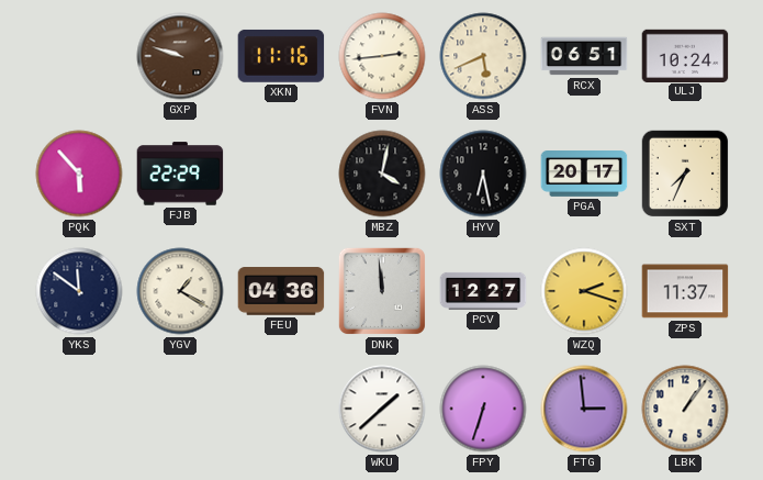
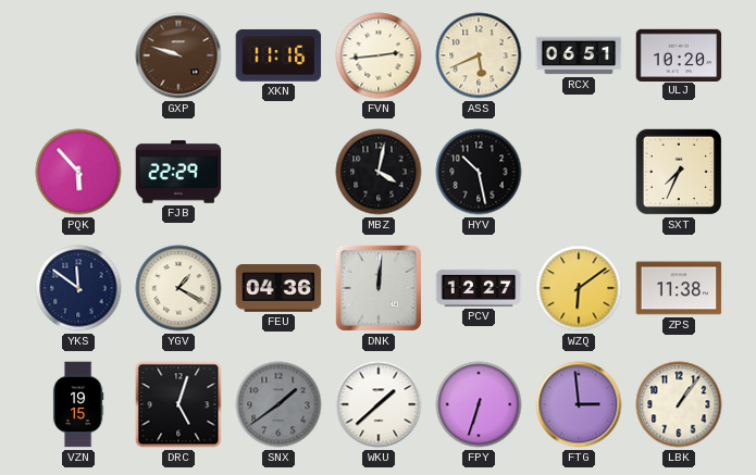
ULJ: 10:24 -> 10:20
HYV: 6:28 -> 10:28
PGA: 20:17 -> none
DNK: 11:59 -> 12:01
WZQ: 2:18 -> 6:09
ZPS: 11:37 -> 11:38
VZN: none -> 19:15
DRC: none -> 5:03
SNX: none -> 1:39
